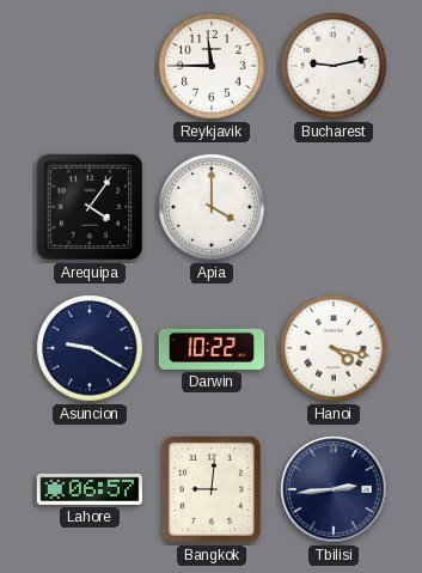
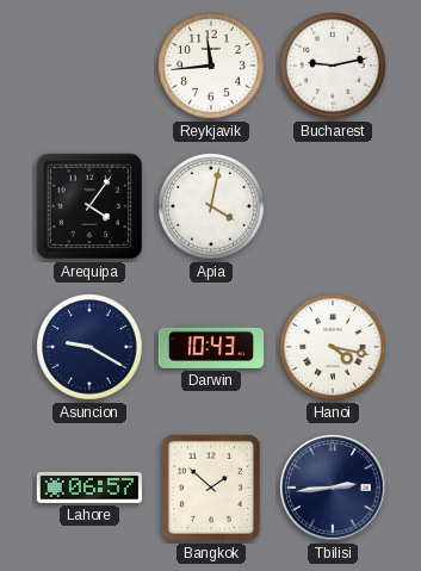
Reykjavik: 11:45 -> 11:44
Apia: 4:00 -> 4:02
Darwin: 10:22 -> 10:43
Bangkok: 9:01 -> 1:52
